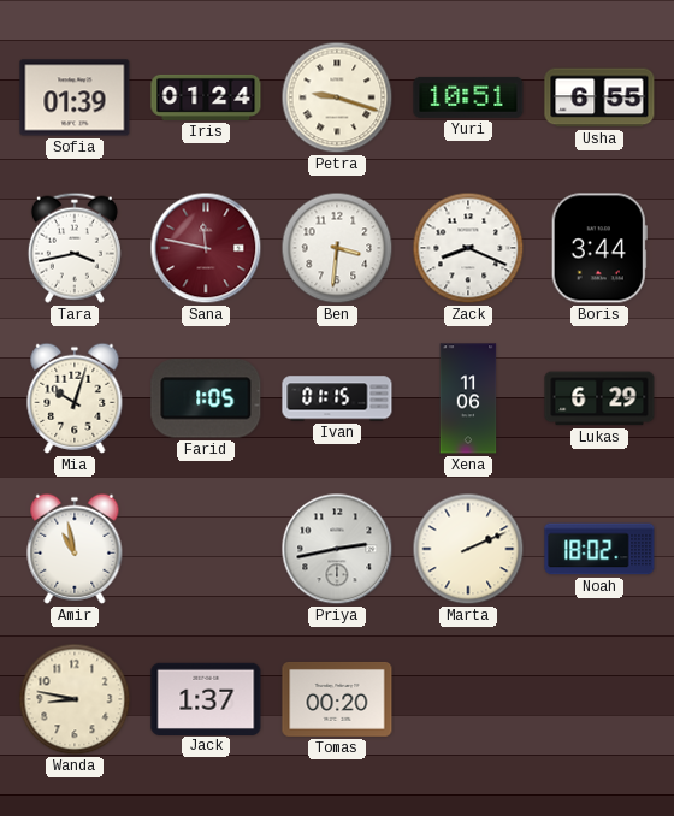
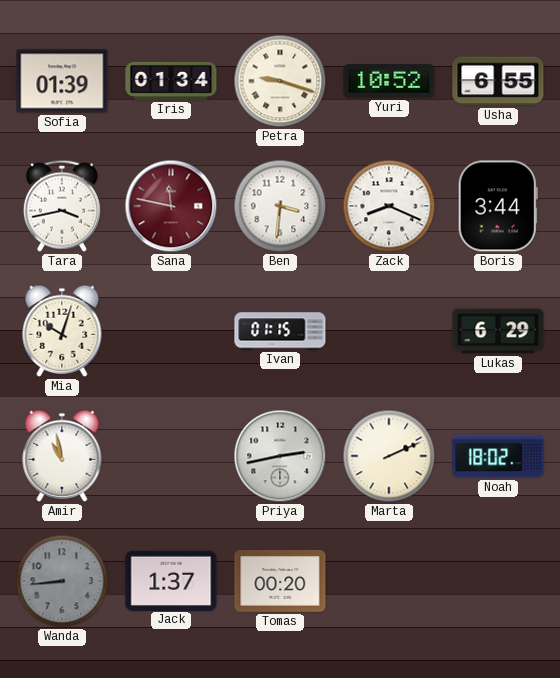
Iris: 01:24 -> 01:34
Yuri: 10:51 -> 10:52
Farid: 1:05 -> none
Xena: 11:06 -> none
Wanda: 8:47 -> 8:44
Wanda dial: cream -> grey
